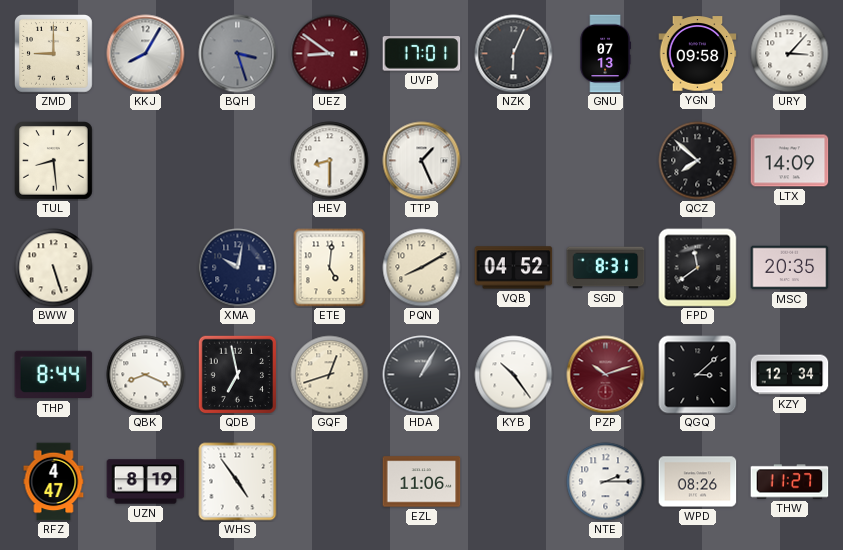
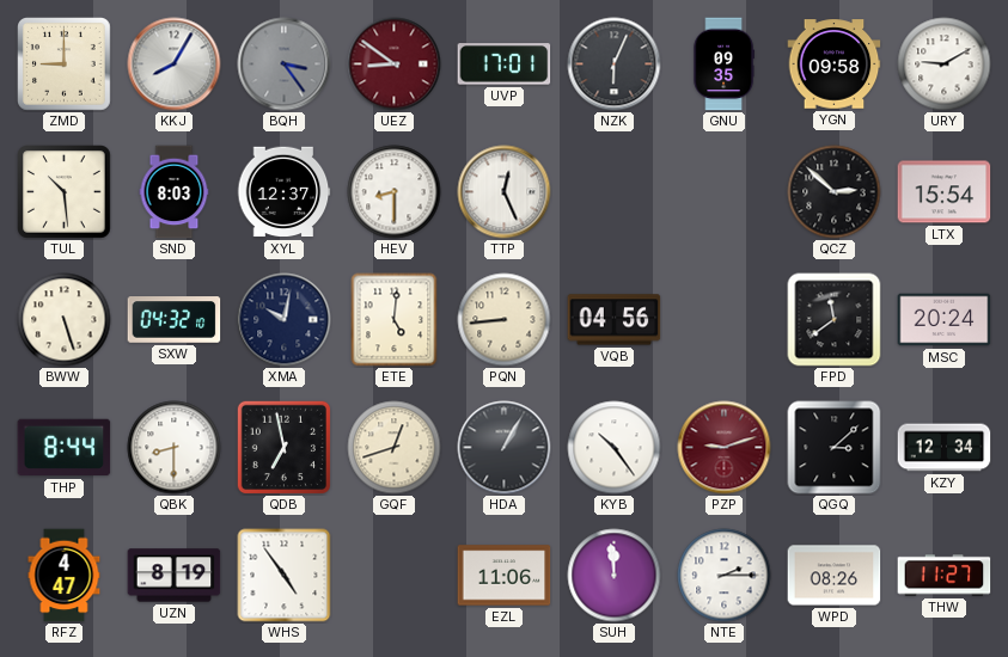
BQH: 3:27 -> 3:24
GNU: 07:13 -> 09:35
URY: 3:07 -> 9:10
TUL: 8:29 -> 10:29
SND: none -> 8:03
XYL: none -> 12:37
TTP: 1:26 -> 12:26
QCZ: 7:52 -> 2:52
LTX: 14:09 -> 15:54
SXW: none -> 04:32
PQN: 8:10 -> 8:44
VQB: 04:52 -> 04:56
SGD: 8:31 -> none
MSC: 20:35 -> 20:24
QBK: 8:19 -> 8:30
PZP: 10:12 -> 9:12
SUH: none -> 11:59
